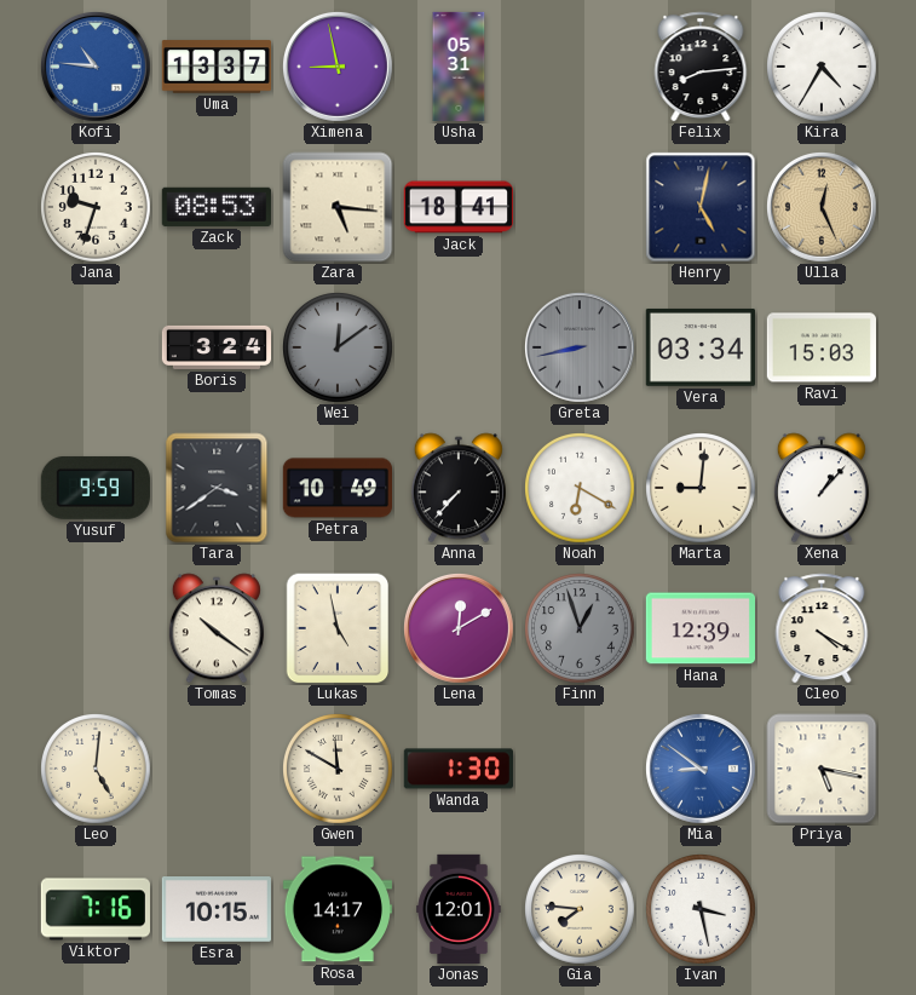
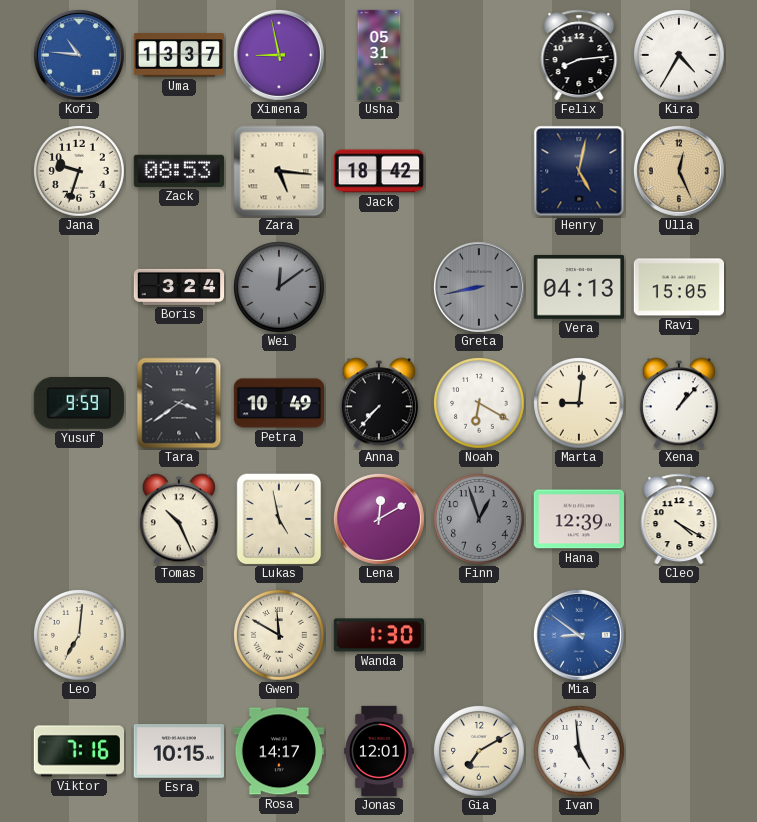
Jack: 18:41 -> 18:42
Vera: 03:34 -> 04:13
Ravi: 15:03 -> 15:05
Tomas: 10:21 -> 10:26
Leo: 5:01 -> 7:01
Priya: 5:17 -> none
Gia: 7:46 -> 7:10
Ivan: 3:28 -> 4:59
